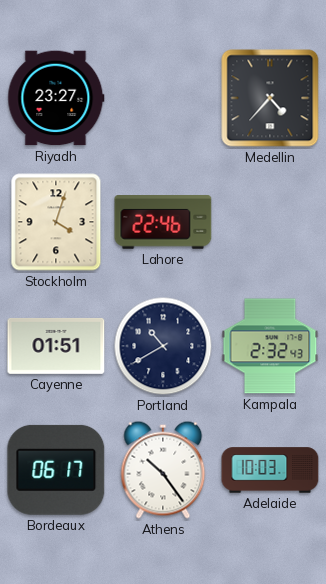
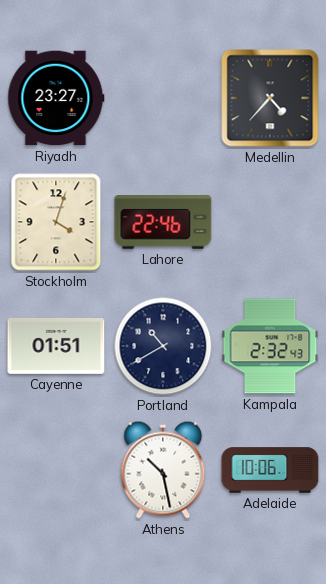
Bordeaux: 06:17 -> none
Athens: 10:24 -> 10:28
Adelaide: 10:03 -> 10:06
